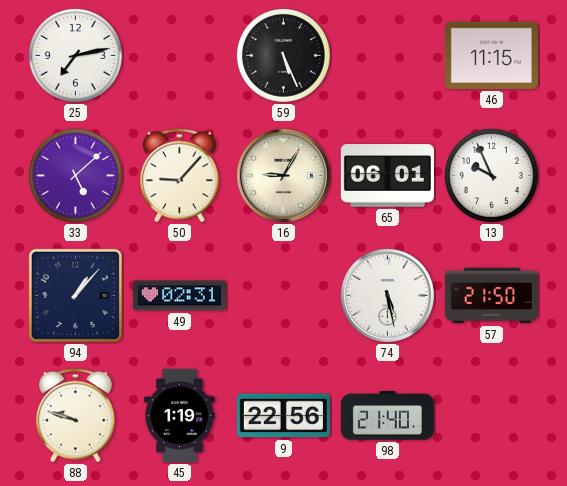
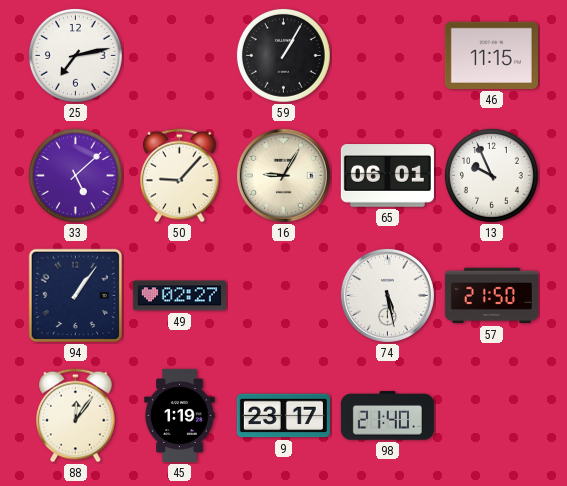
59: 5:26 -> 1:05
94: 1:07 -> 1:06
49: 02:31 -> 02:27
88: 9:48 -> 12:06
9: 22:56 -> 23:17
